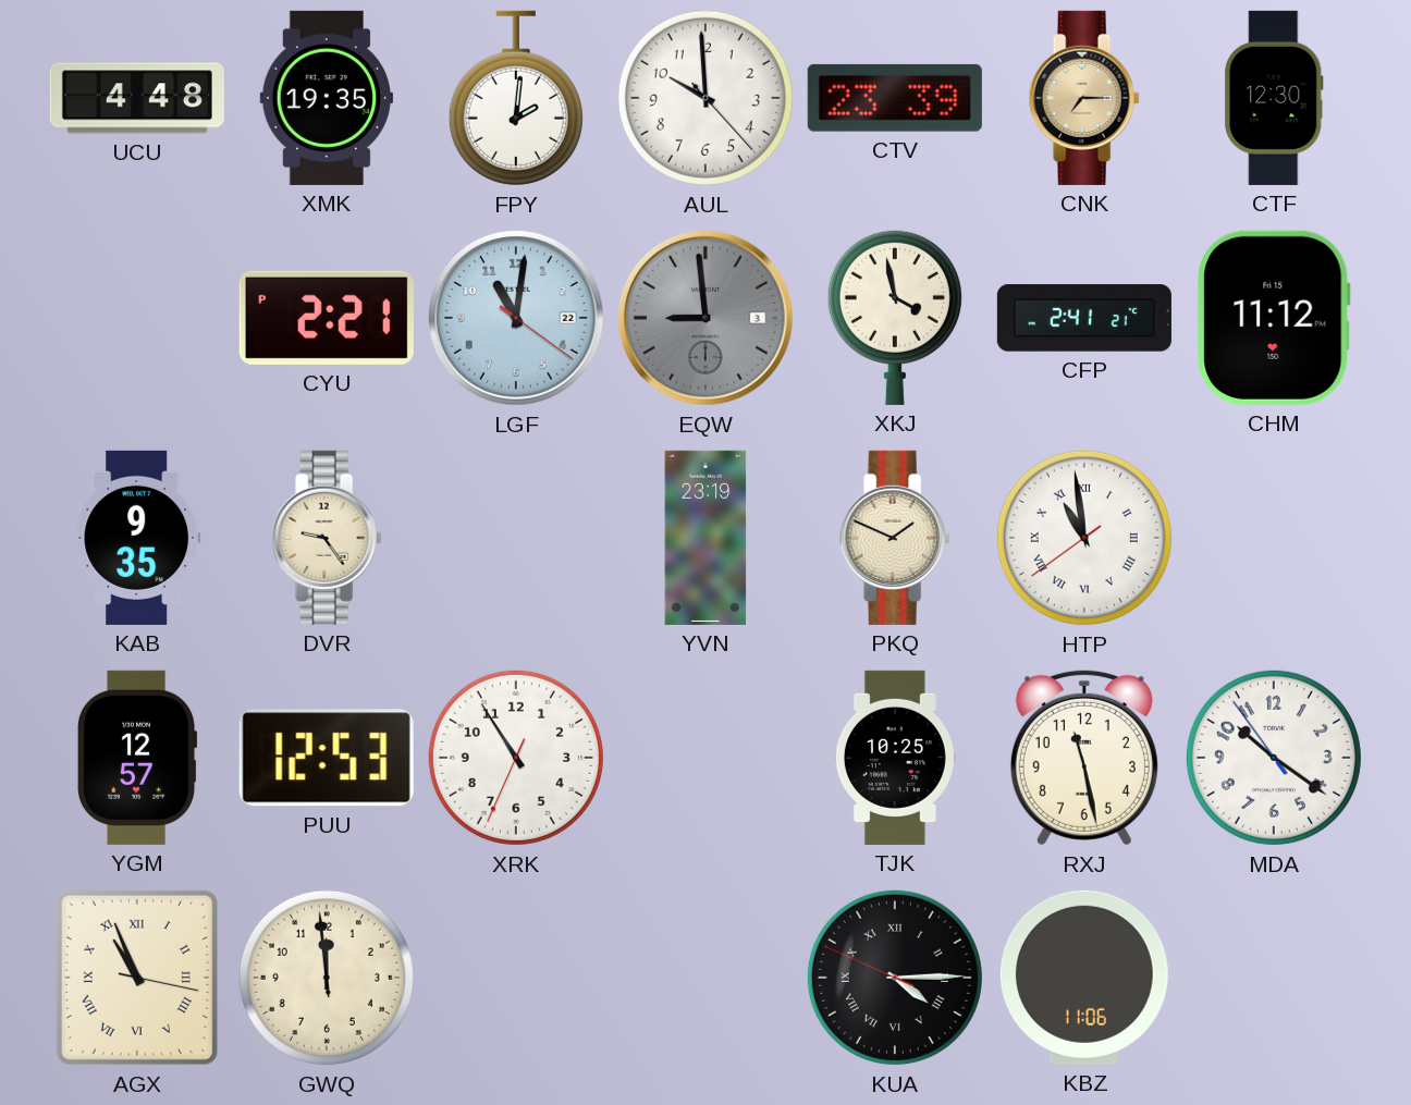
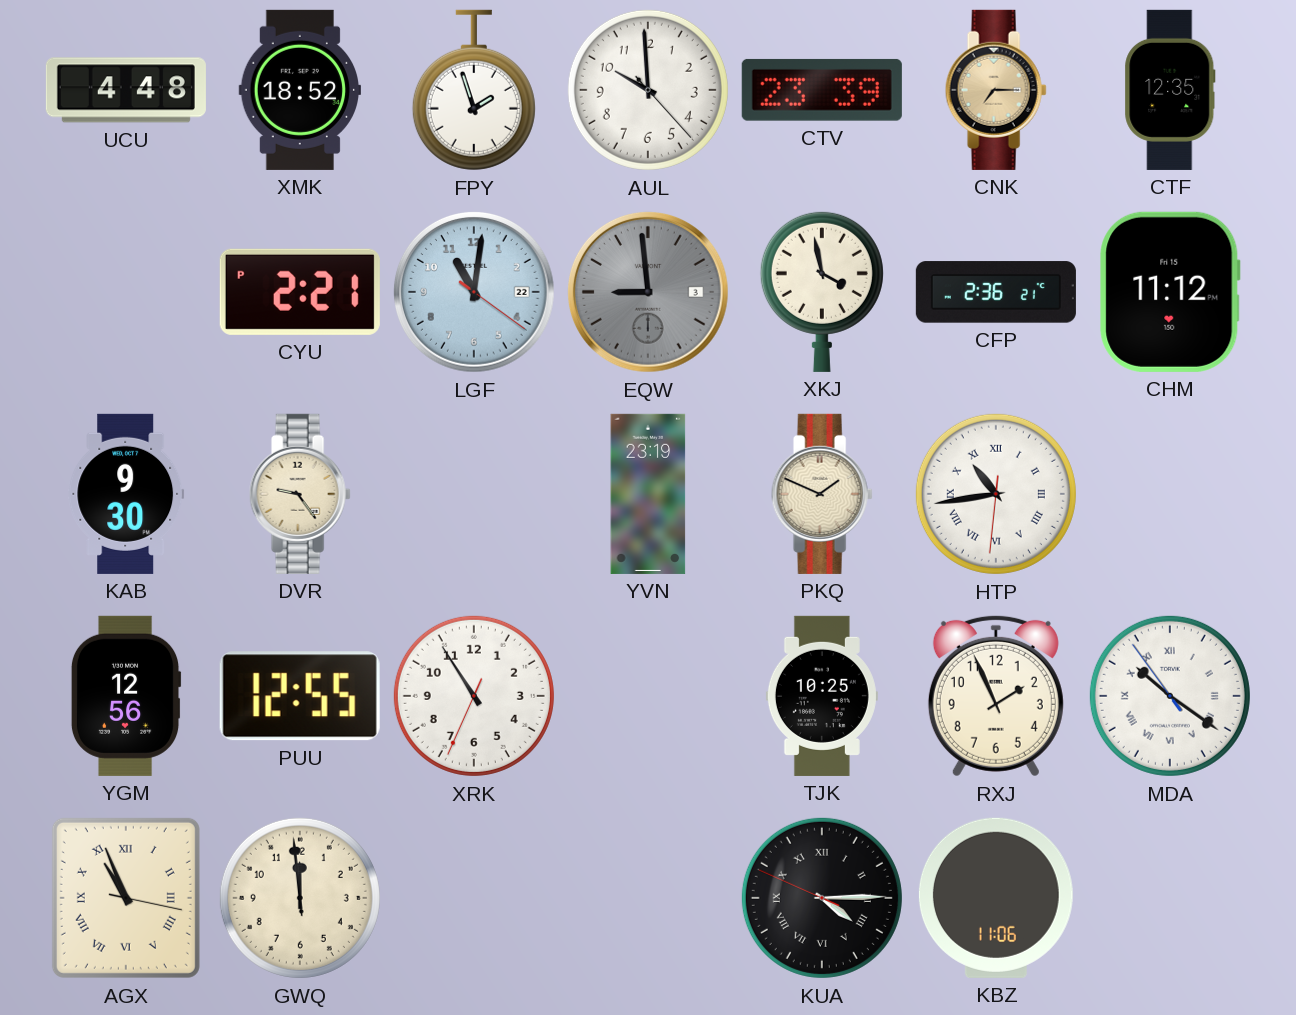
XMK: 19:35 -> 18:52
FPY: 2:01 -> 1:57
CTF: 12:30 -> 12:35
CFP: 2:41 -> 2:36
KAB: 9:35 -> 9:30
HTP: 10:58 -> 10:43
YGM: 12:57 -> 12:56
PUU: 12:53 -> 12:55
RXJ: 11:28 -> 1:56
MDA numerals: Arabic -> Roman
